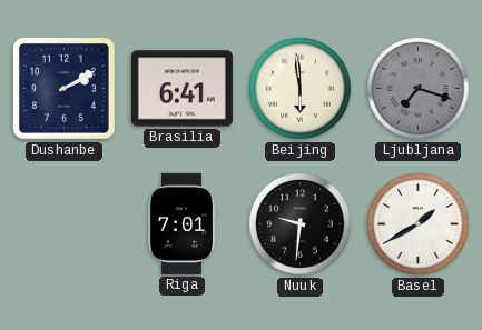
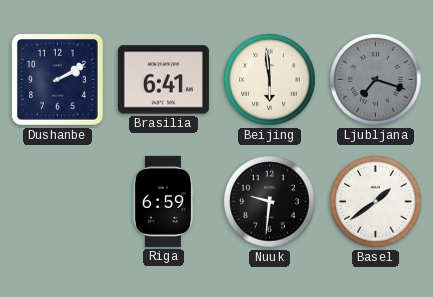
Riga: 7:01 -> 6:59
Basel: 1:40 -> 1:39
